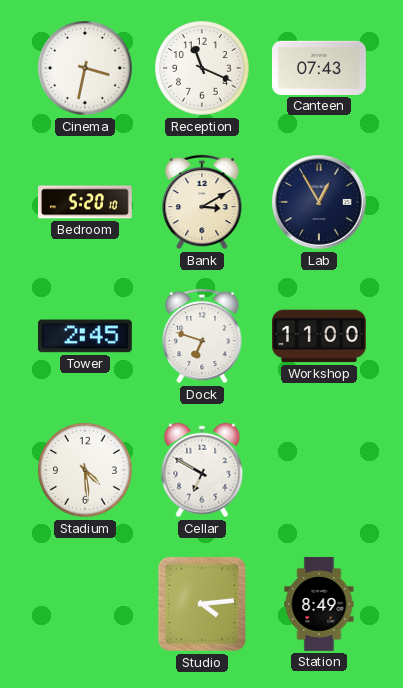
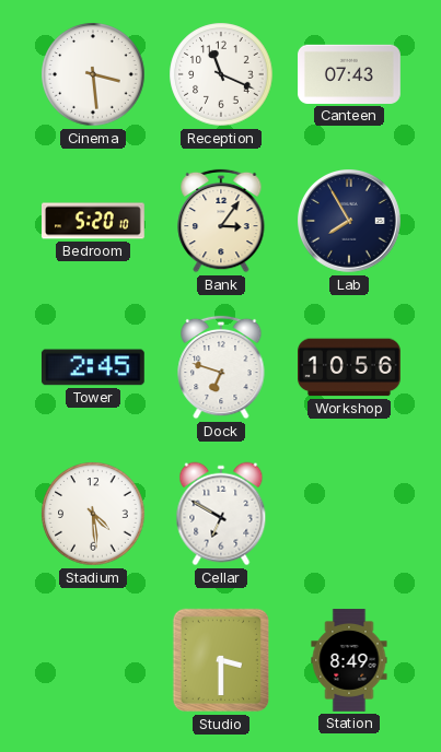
Cinema: 3:32 -> 3:29
Bank: 3:10 -> 3:06
Lab: 12:55 -> 7:55
Workshop: 11:00 -> 10:56
Studio: 4:14 -> 3:30
